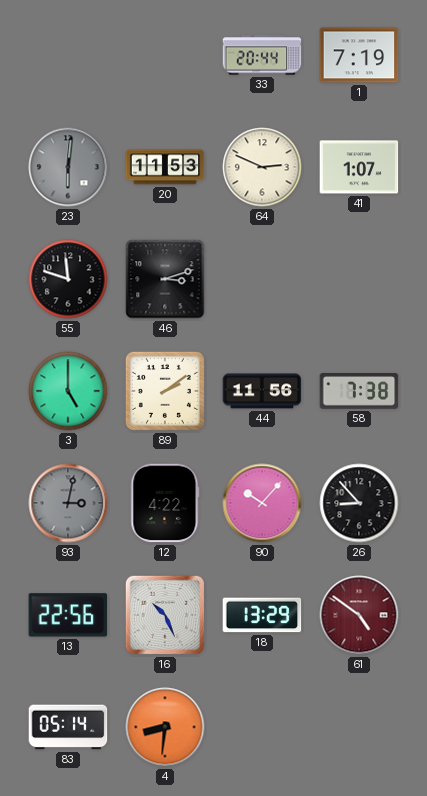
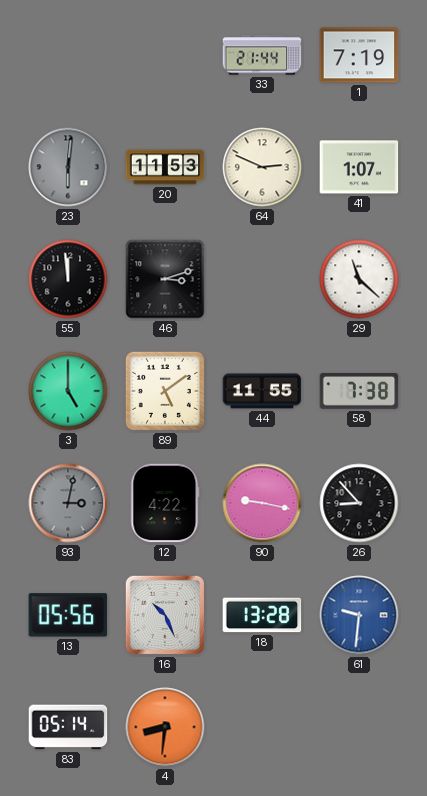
33: 20:44 -> 21:44
55: 11:48 -> 11:59
29: none -> 11:22
89: 2:09 -> 5:09
44: 11:56 -> 11:55
90: 10:07 -> 9:17
13: 22:56 -> 05:56
18: 13:29 -> 13:28
61: 4:51 -> 9:31
61 dial: burgundy -> blue
